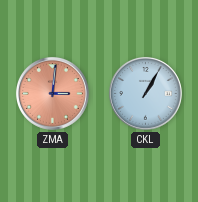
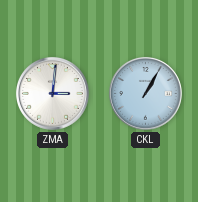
ZMA dial: salmon -> white
